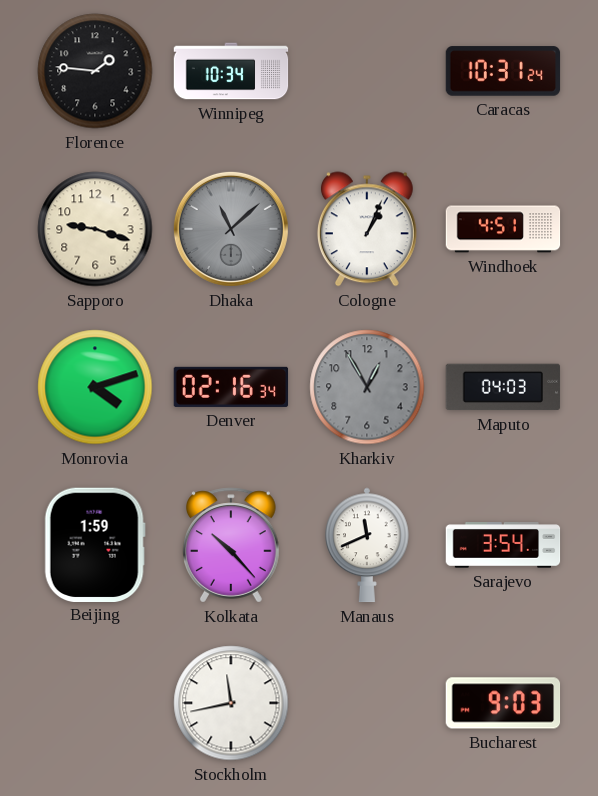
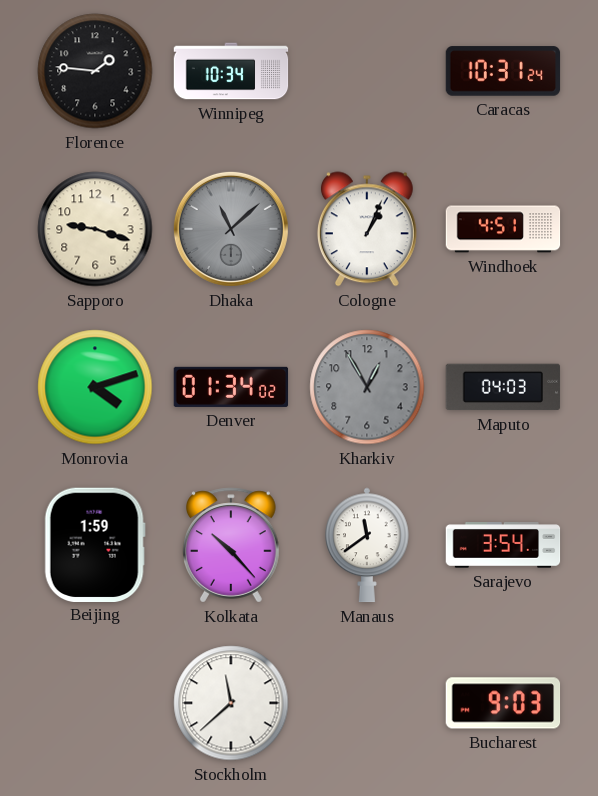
Denver: 02:16 -> 01:34
Manaus: 11:41 -> 11:39
Stockholm: 11:43 -> 11:38
